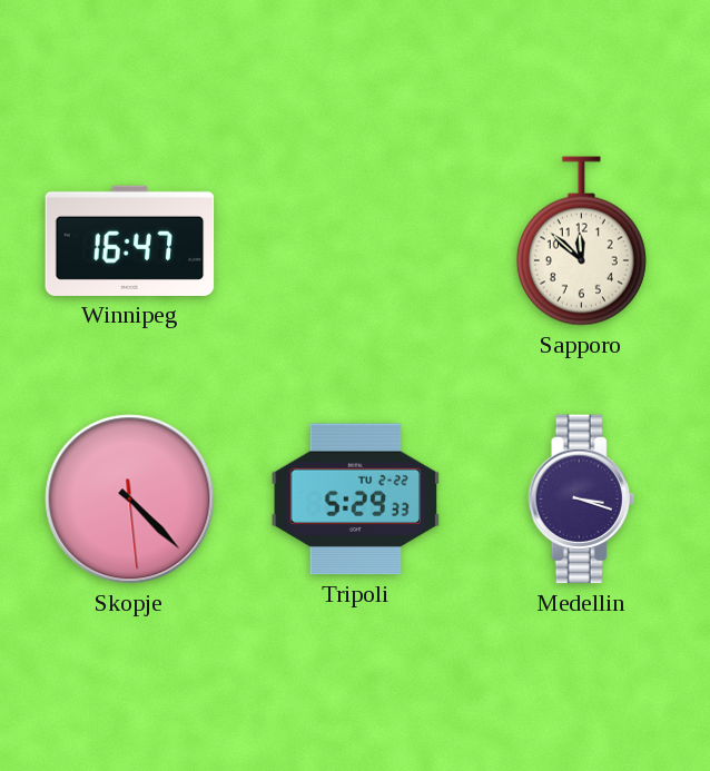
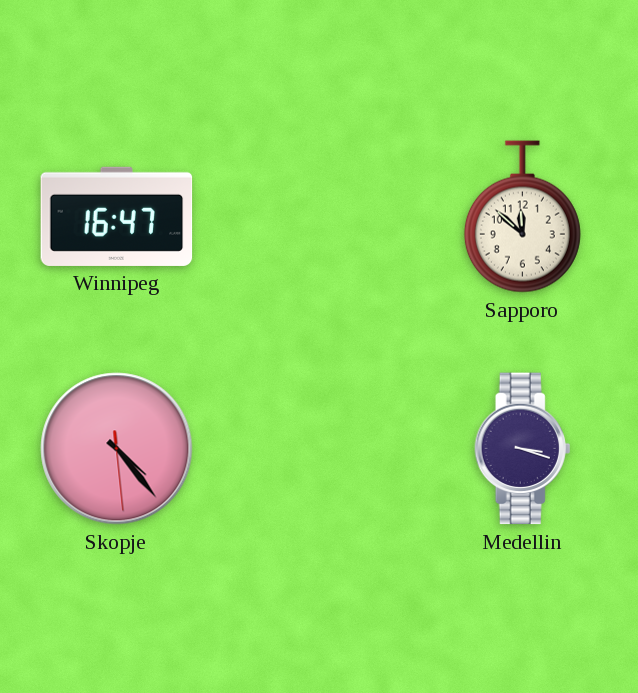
Skopje: 4:22 -> 4:23
Tripoli: 5:29 -> none
